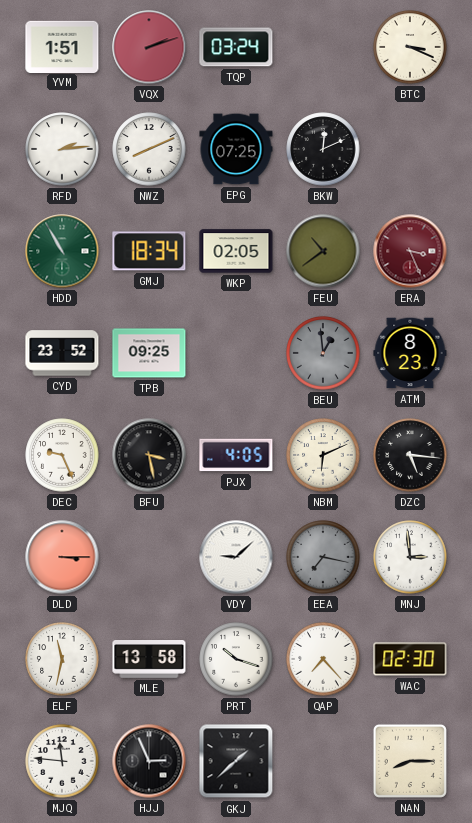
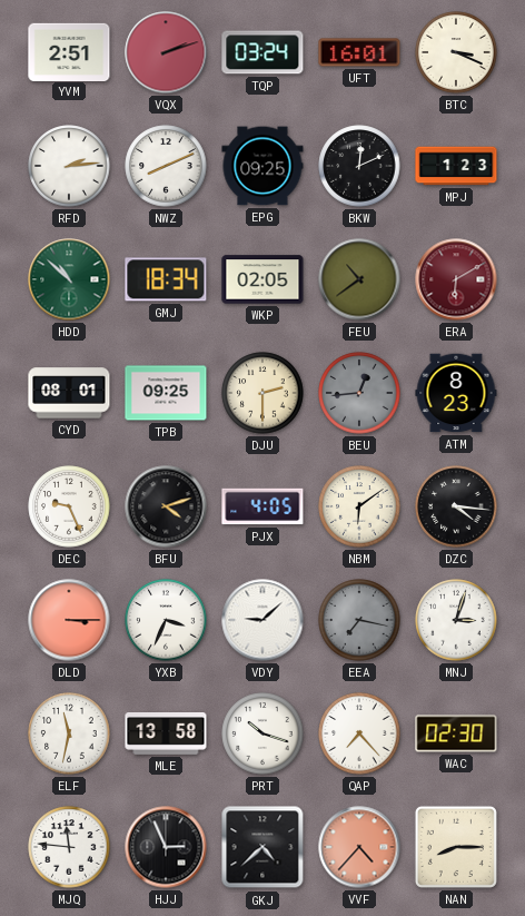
YVM: 1:51 -> 2:51
UFT: none -> 16:01
EPG: 07:25 -> 09:25
MPJ: none -> 1:23
HDD: 10:55 -> 10:52
ERA: 3:26 -> 6:10
CYD: 23:52 -> 08:01
DJU: none -> 2:30
BEU: 12:59 -> 12:44
BFU: 3:28 -> 4:12
NBM: 6:11 -> 6:09
DZC: 5:16 -> 4:16
YXB: none -> 3:34
MNJ: 2:59 -> 3:03
GKJ: 1:38 -> 4:38
VVF: none -> 4:37
